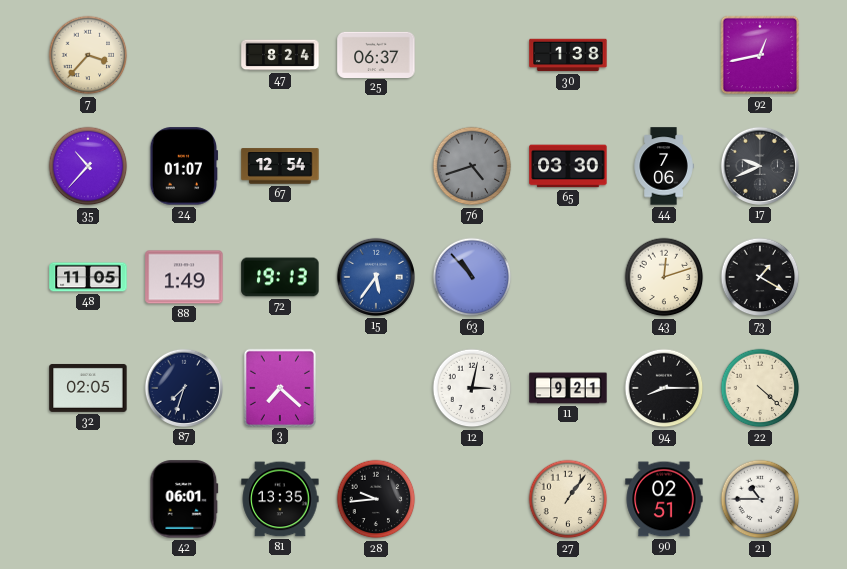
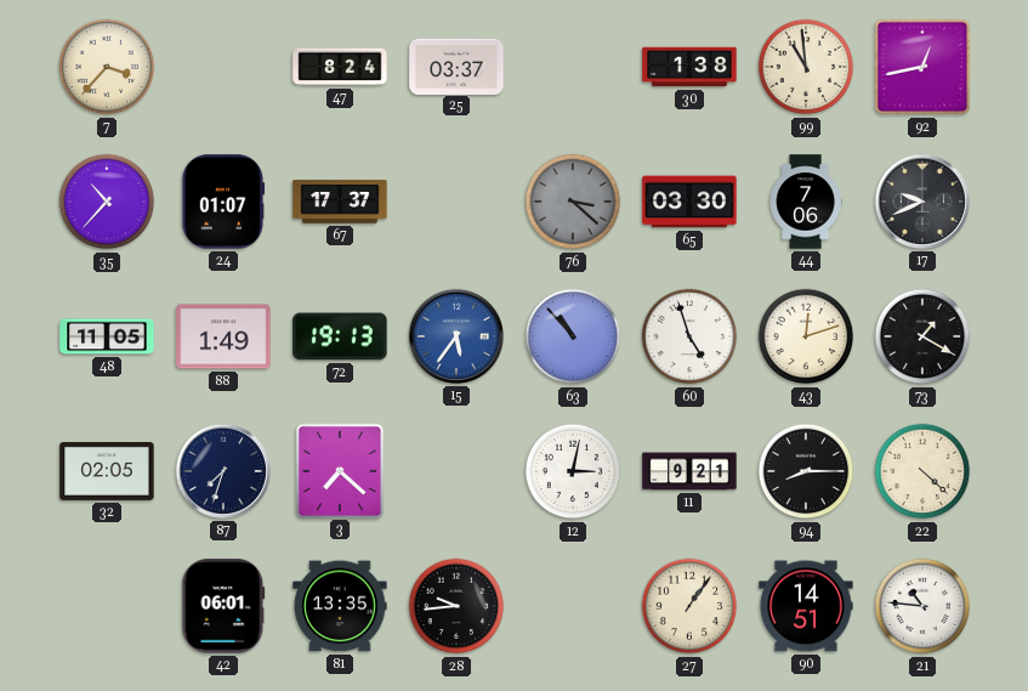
25: 06:37 -> 03:37
99: none -> 10:59
67: 12:54 -> 17:37
76: 4:42 -> 3:22
60: none -> 4:57
90: 02:51 -> 14:51
21: 10:45 -> 10:46
